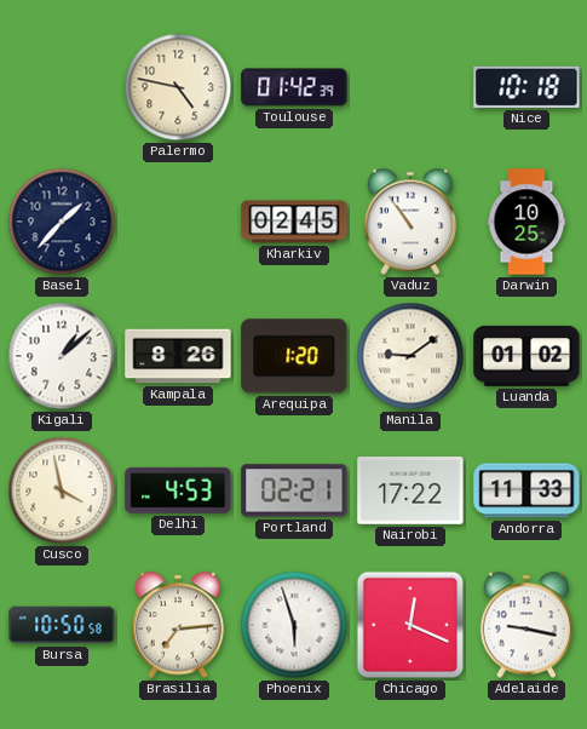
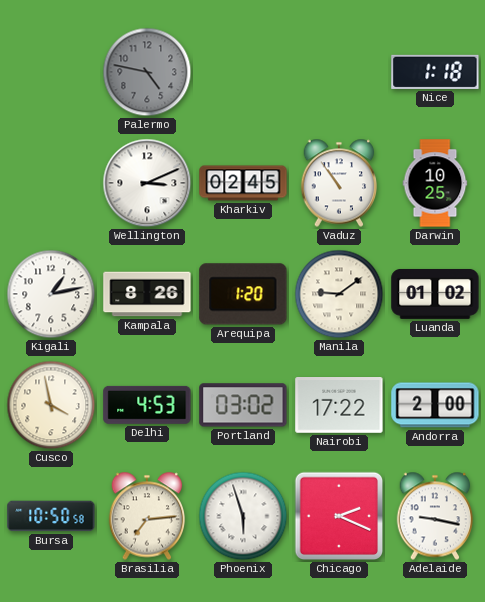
Palermo dial: cream -> grey
Toulouse: 01:42 -> none
Nice: 10:18 -> 1:18
Basel: 1:37 -> none
Wellington: none -> 3:11
Kigali: 1:08 -> 1:13
Portland: 02:21 -> 03:02
Andorra: 11:33 -> 2:00
Chicago: 12:19 -> 2:19
